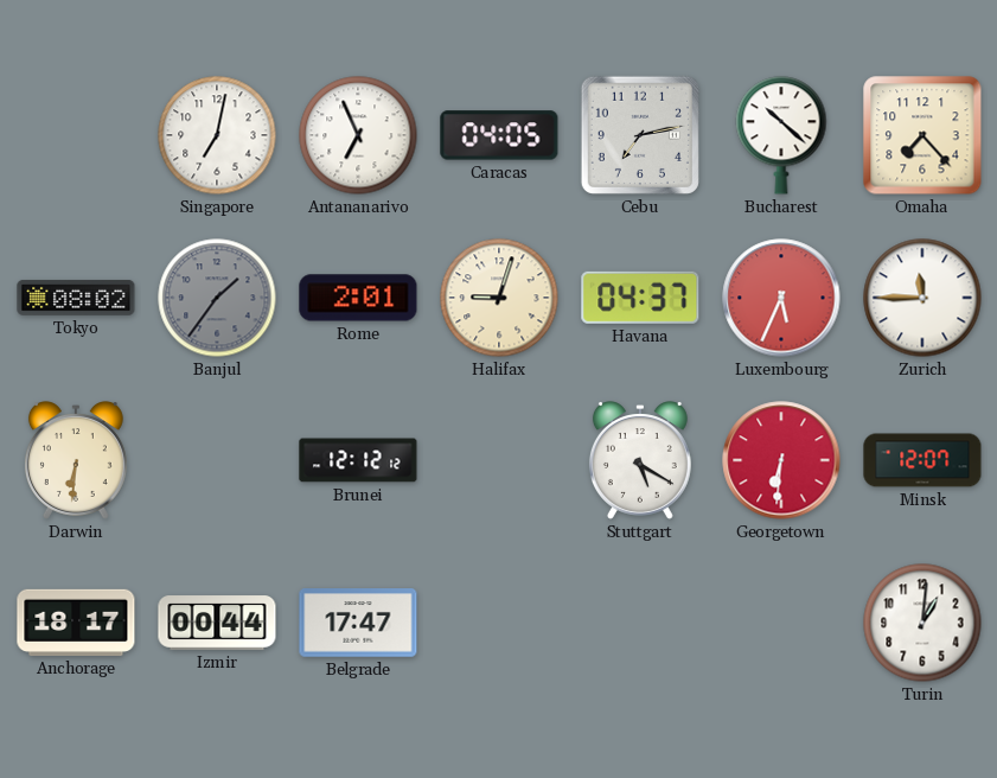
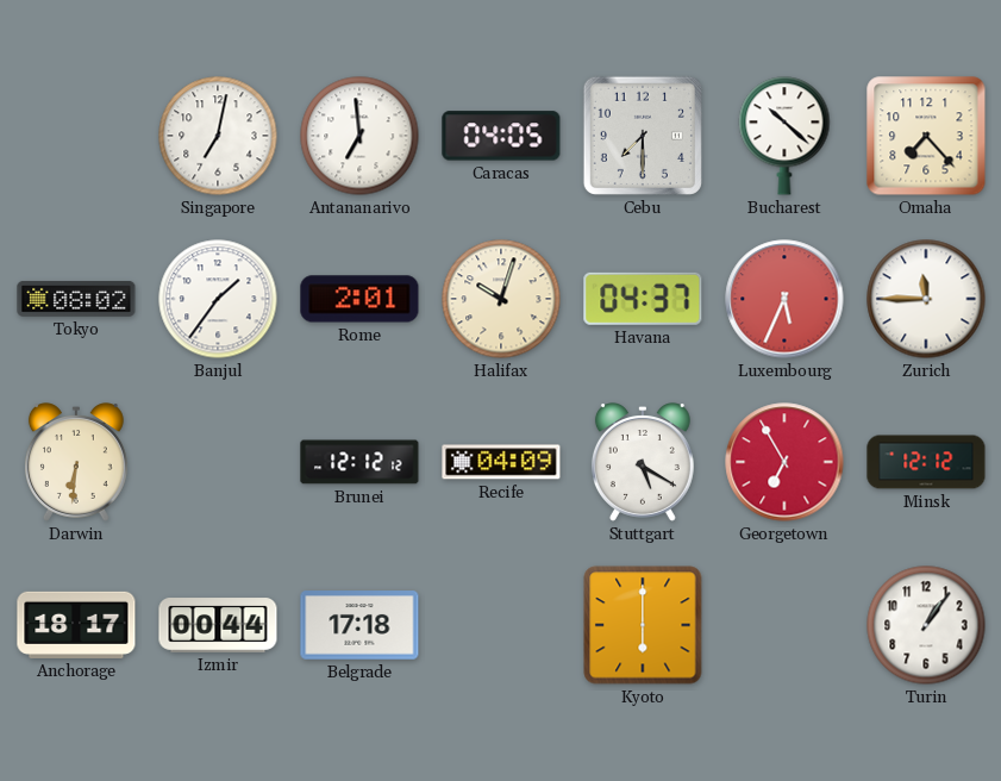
Antananarivo: 6:56 -> 6:59
Cebu: 7:13 -> 7:30
Banjul dial: grey -> white
Halifax: 9:03 -> 10:03
Recife: none -> 04:09
Georgetown: 6:31 -> 6:55
Minsk: 12:07 -> 12:12
Belgrade: 17:47 -> 17:18
Kyoto: none -> 6:00
Turin: 1:01 -> 1:06
